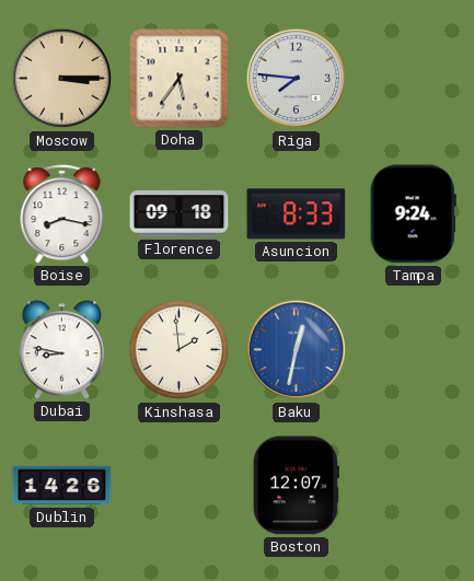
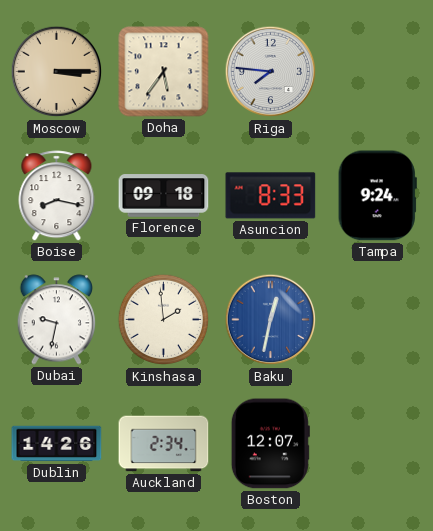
Dubai: 8:47 -> 9:32
Auckland: none -> 2:34
